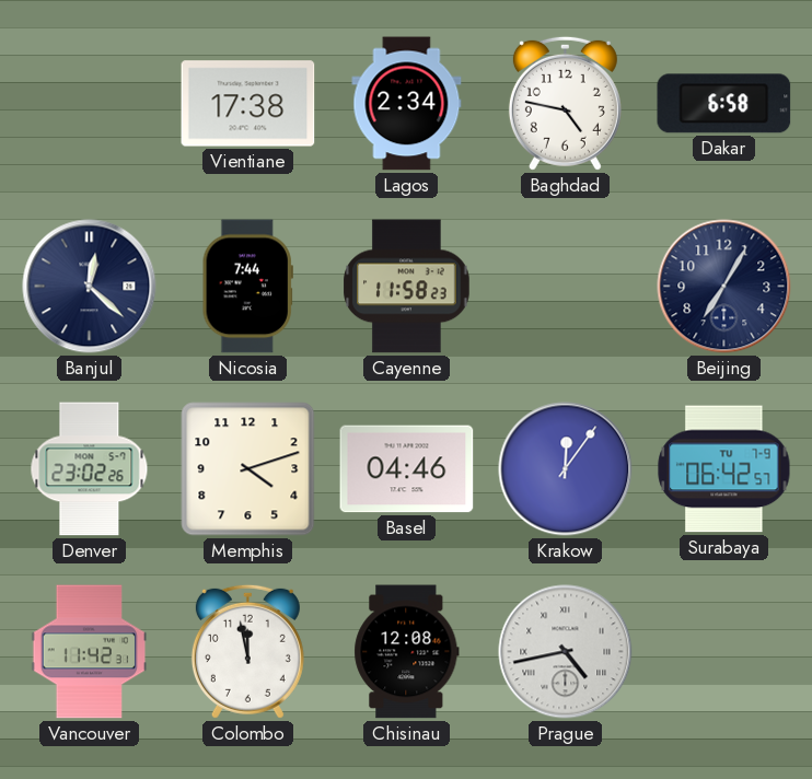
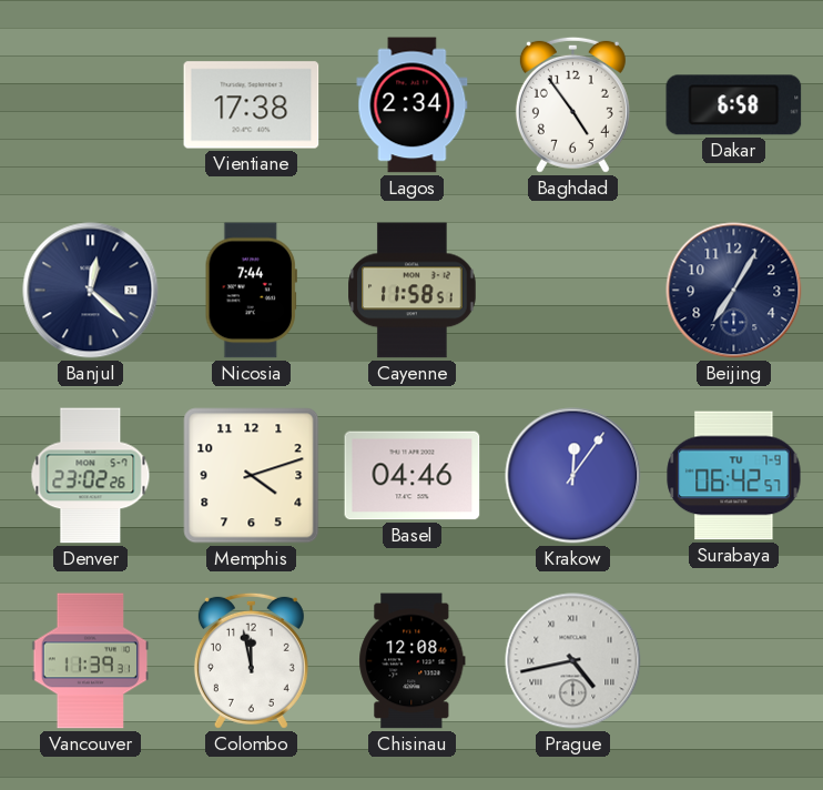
Baghdad: 4:47 -> 4:54
Cayenne: 11:58:23 -> 11:58:51
Vancouver: 11:42 -> 11:39
